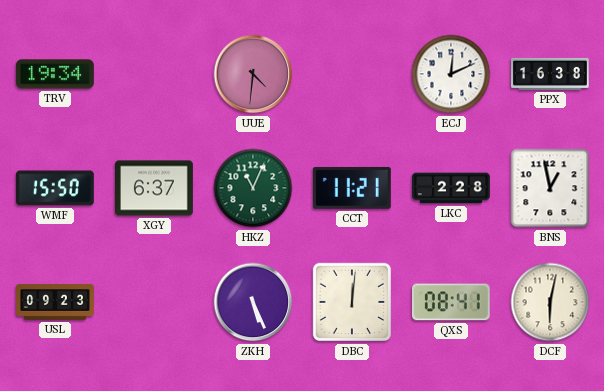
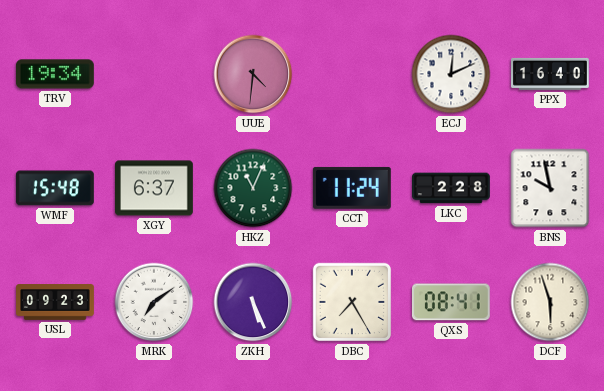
PPX: 16:38 -> 16:40
WMF: 15:50 -> 15:48
CCT: 11:21 -> 11:24
BNS: 12:58 -> 9:58
MRK: none -> 7:09
DBC: 12:01 -> 7:25
DCF: 6:02 -> 5:57
